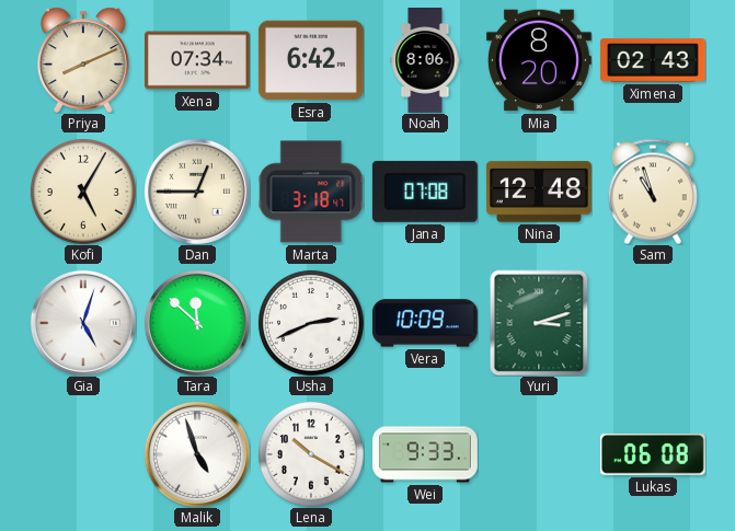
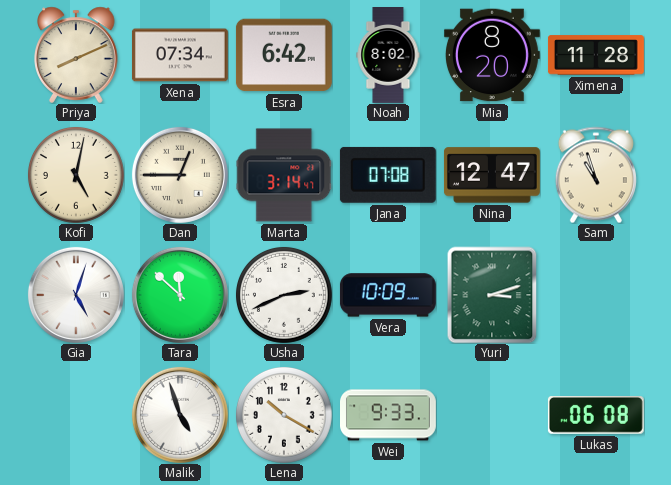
Noah: 8:06 -> 8:02
Ximena: 02:43 -> 11:28
Kofi: 5:05 -> 5:02
Marta: 3:18 -> 3:14
Nina: 12:48 -> 12:47
